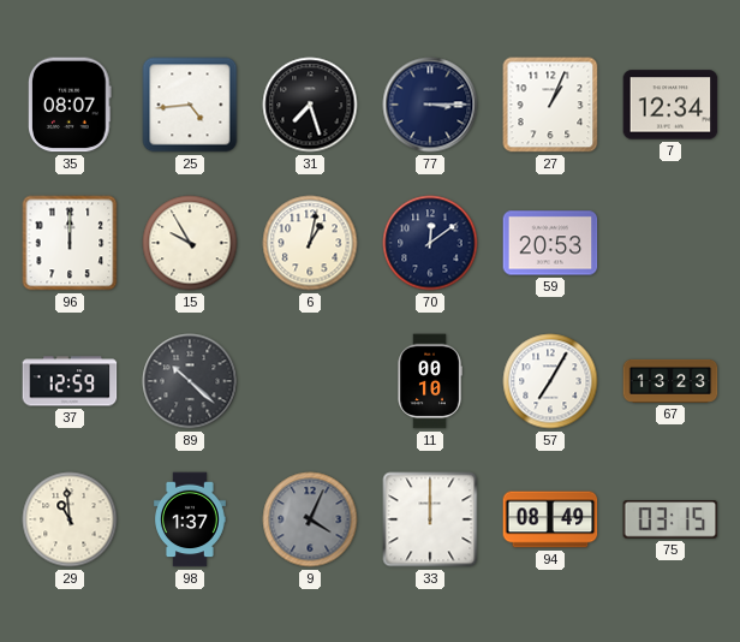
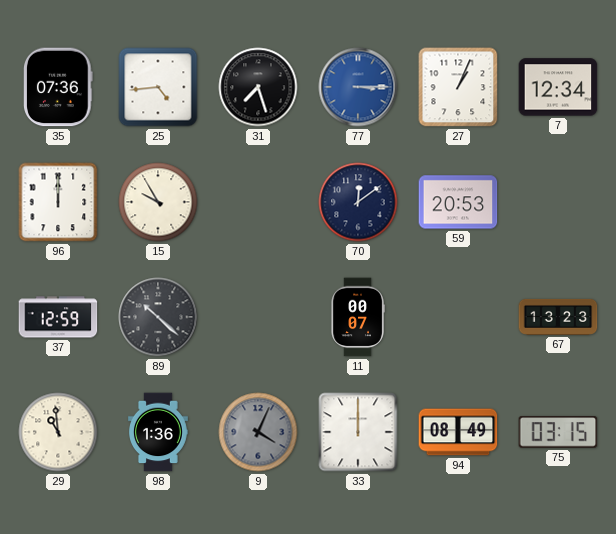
35: 08:07 -> 07:36
77 dial: navy -> blue
6: 1:02 -> none
11: 00:10 -> 00:07
57: 7:05 -> none
98: 1:37 -> 1:36
